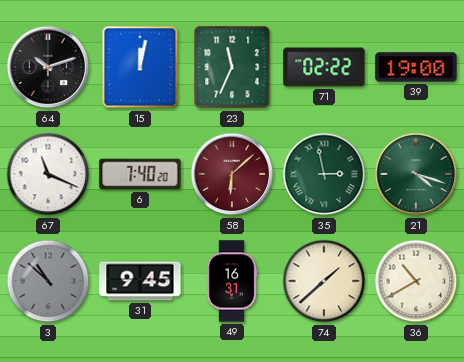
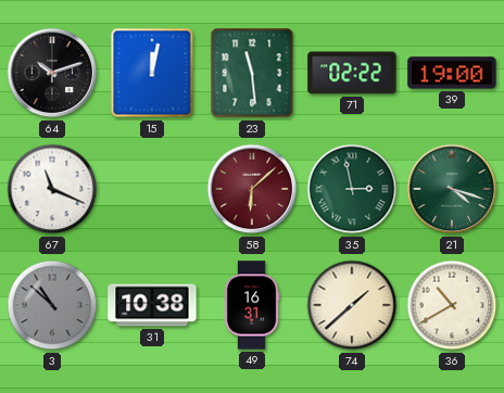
23: 11:34 -> 11:29
6: 7:40 -> none
31: 9:45 -> 10:38
